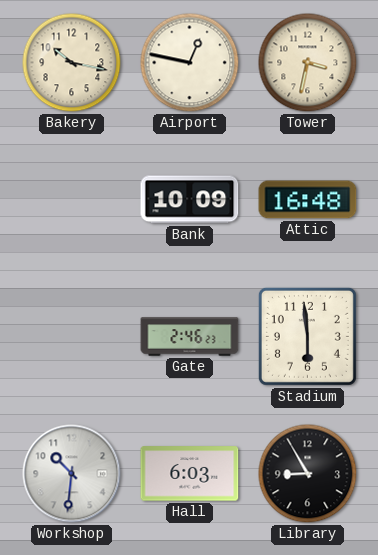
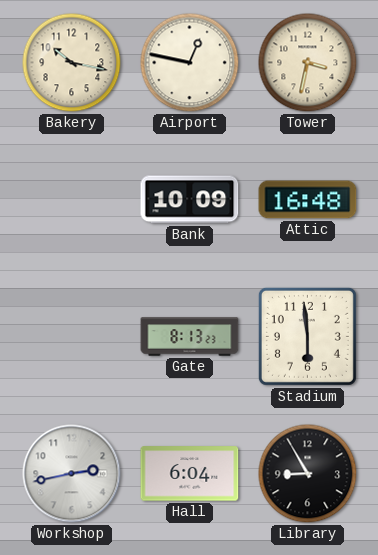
Gate: 2:46 -> 8:13
Workshop: 10:31 -> 2:43
Hall: 6:03 -> 6:04
